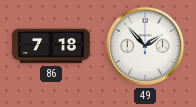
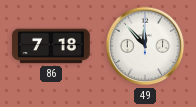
49: 1:53 -> 11:53
